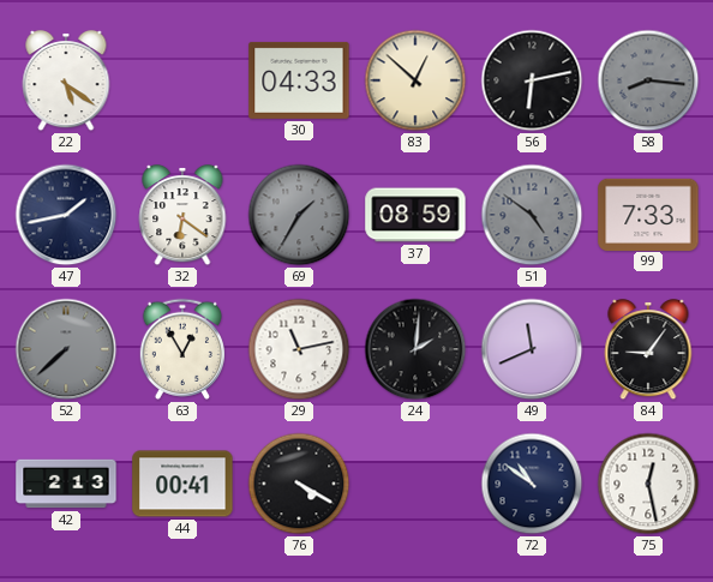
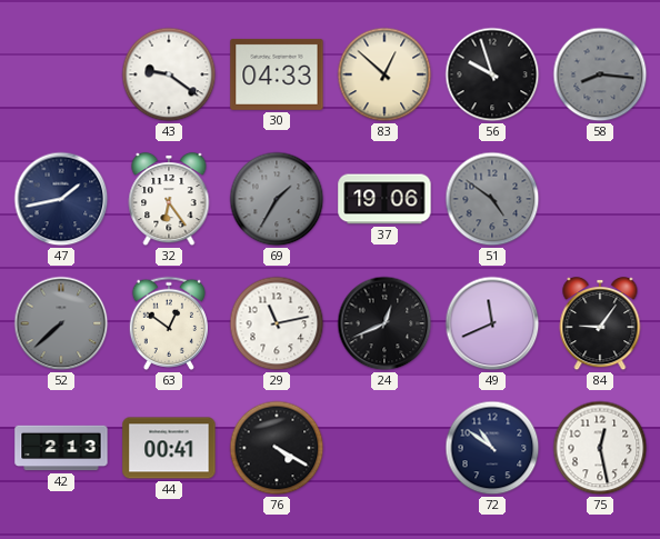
22: 5:21 -> none
43: none -> 9:21
56: 6:13 -> 9:57
32: 6:21 -> 6:24
37: 08:59 -> 19:06
99: 7:33 -> none
63: 12:55 -> 12:51
24: 2:01 -> 12:41
